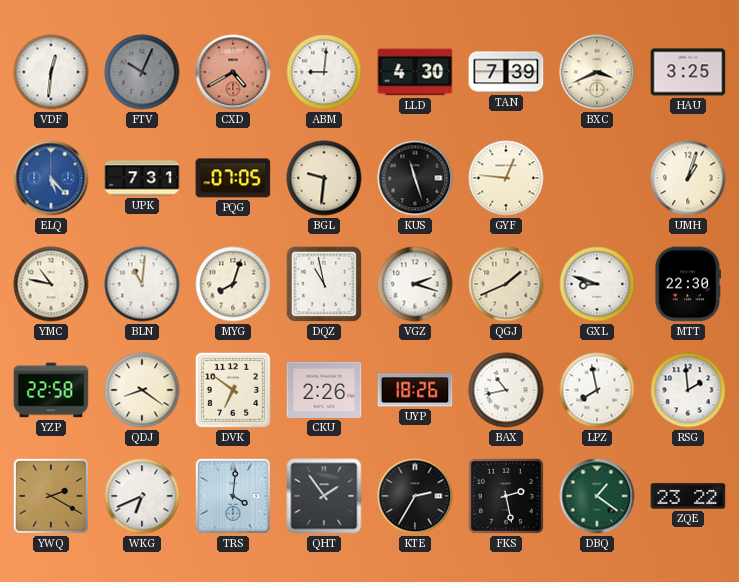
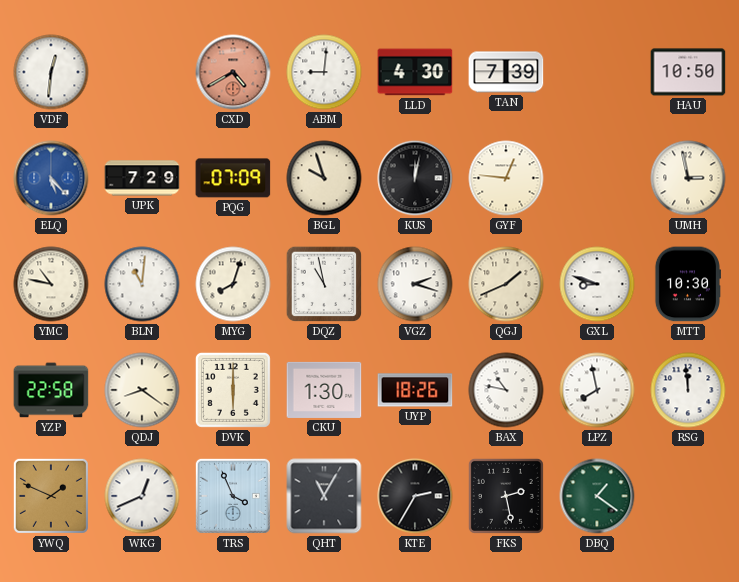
FTV: 10:04 -> none
BXC: 3:41 -> none
HAU: 3:25 -> 10:50
UPK: 7:31 -> 7:29
PQG: 07:05 -> 07:09
BGL: 9:31 -> 9:57
KUS: 11:27 -> 12:02
UMH: 1:03 -> 2:58
MTT: 22:30 -> 10:30
DVK: 6:51 -> 6:00
CKU: 2:26 -> 1:30
BAX: 10:43 -> 10:47
RSG: 1:59 -> 11:59
YWQ: 2:20 -> 1:49
WKG: 6:41 -> 12:41
TRS: 4:01 -> 3:56
QHT: 1:54 -> 11:05
ZQE: 23:22 -> none
